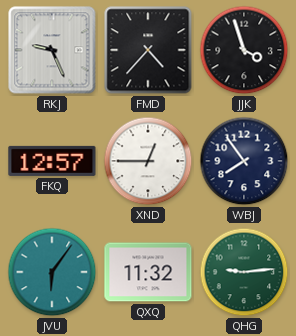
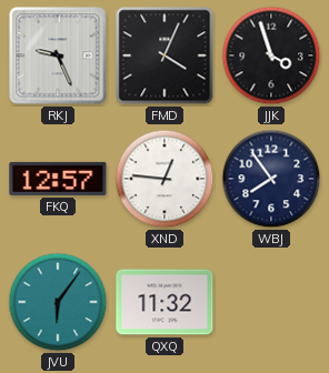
FMD: 4:37 -> 4:04
XND: 12:45 -> 12:46
QHG: 9:14 -> none
